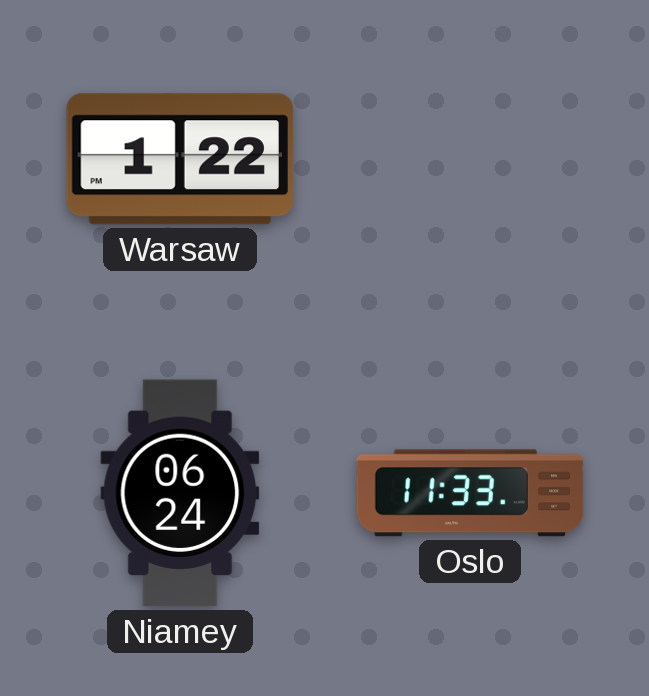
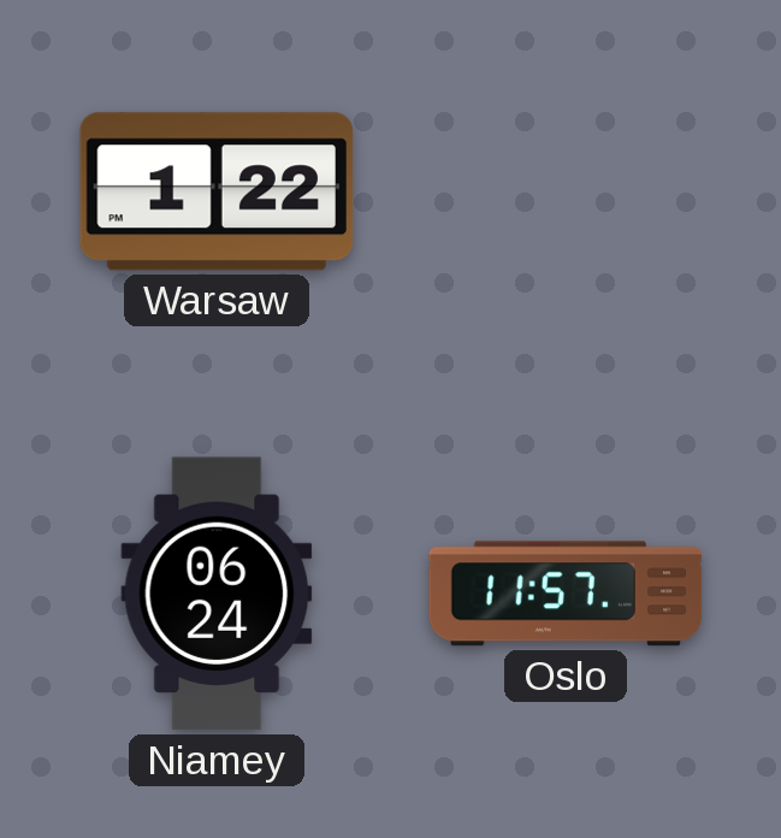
Oslo: 11:33 -> 11:57
